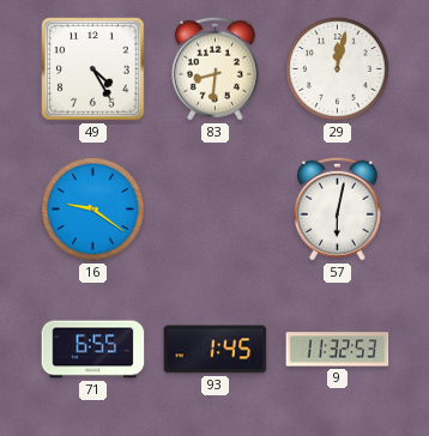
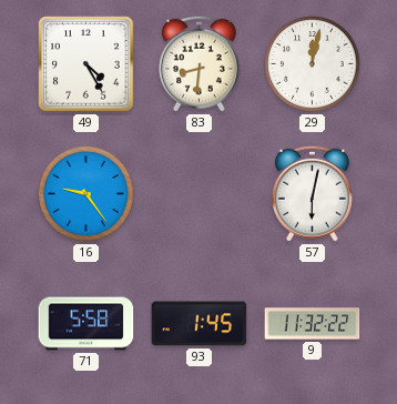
16: 9:21 -> 9:24
71: 6:55 -> 5:58
9: 11:32:53 -> 11:32:22
